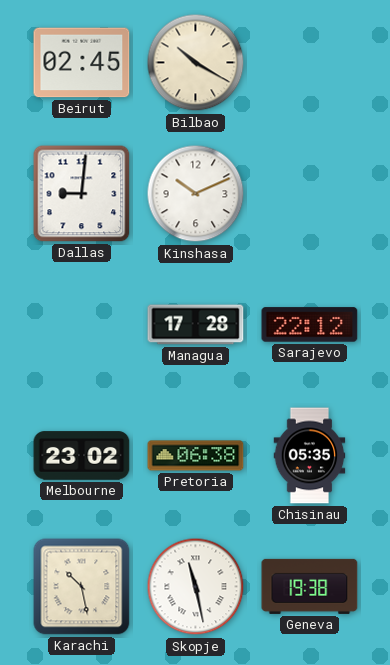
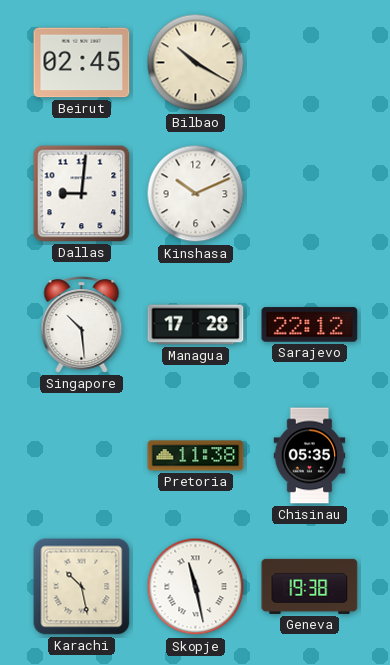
Singapore: none -> 10:29
Melbourne: 23:02 -> none
Pretoria: 06:38 -> 11:38
